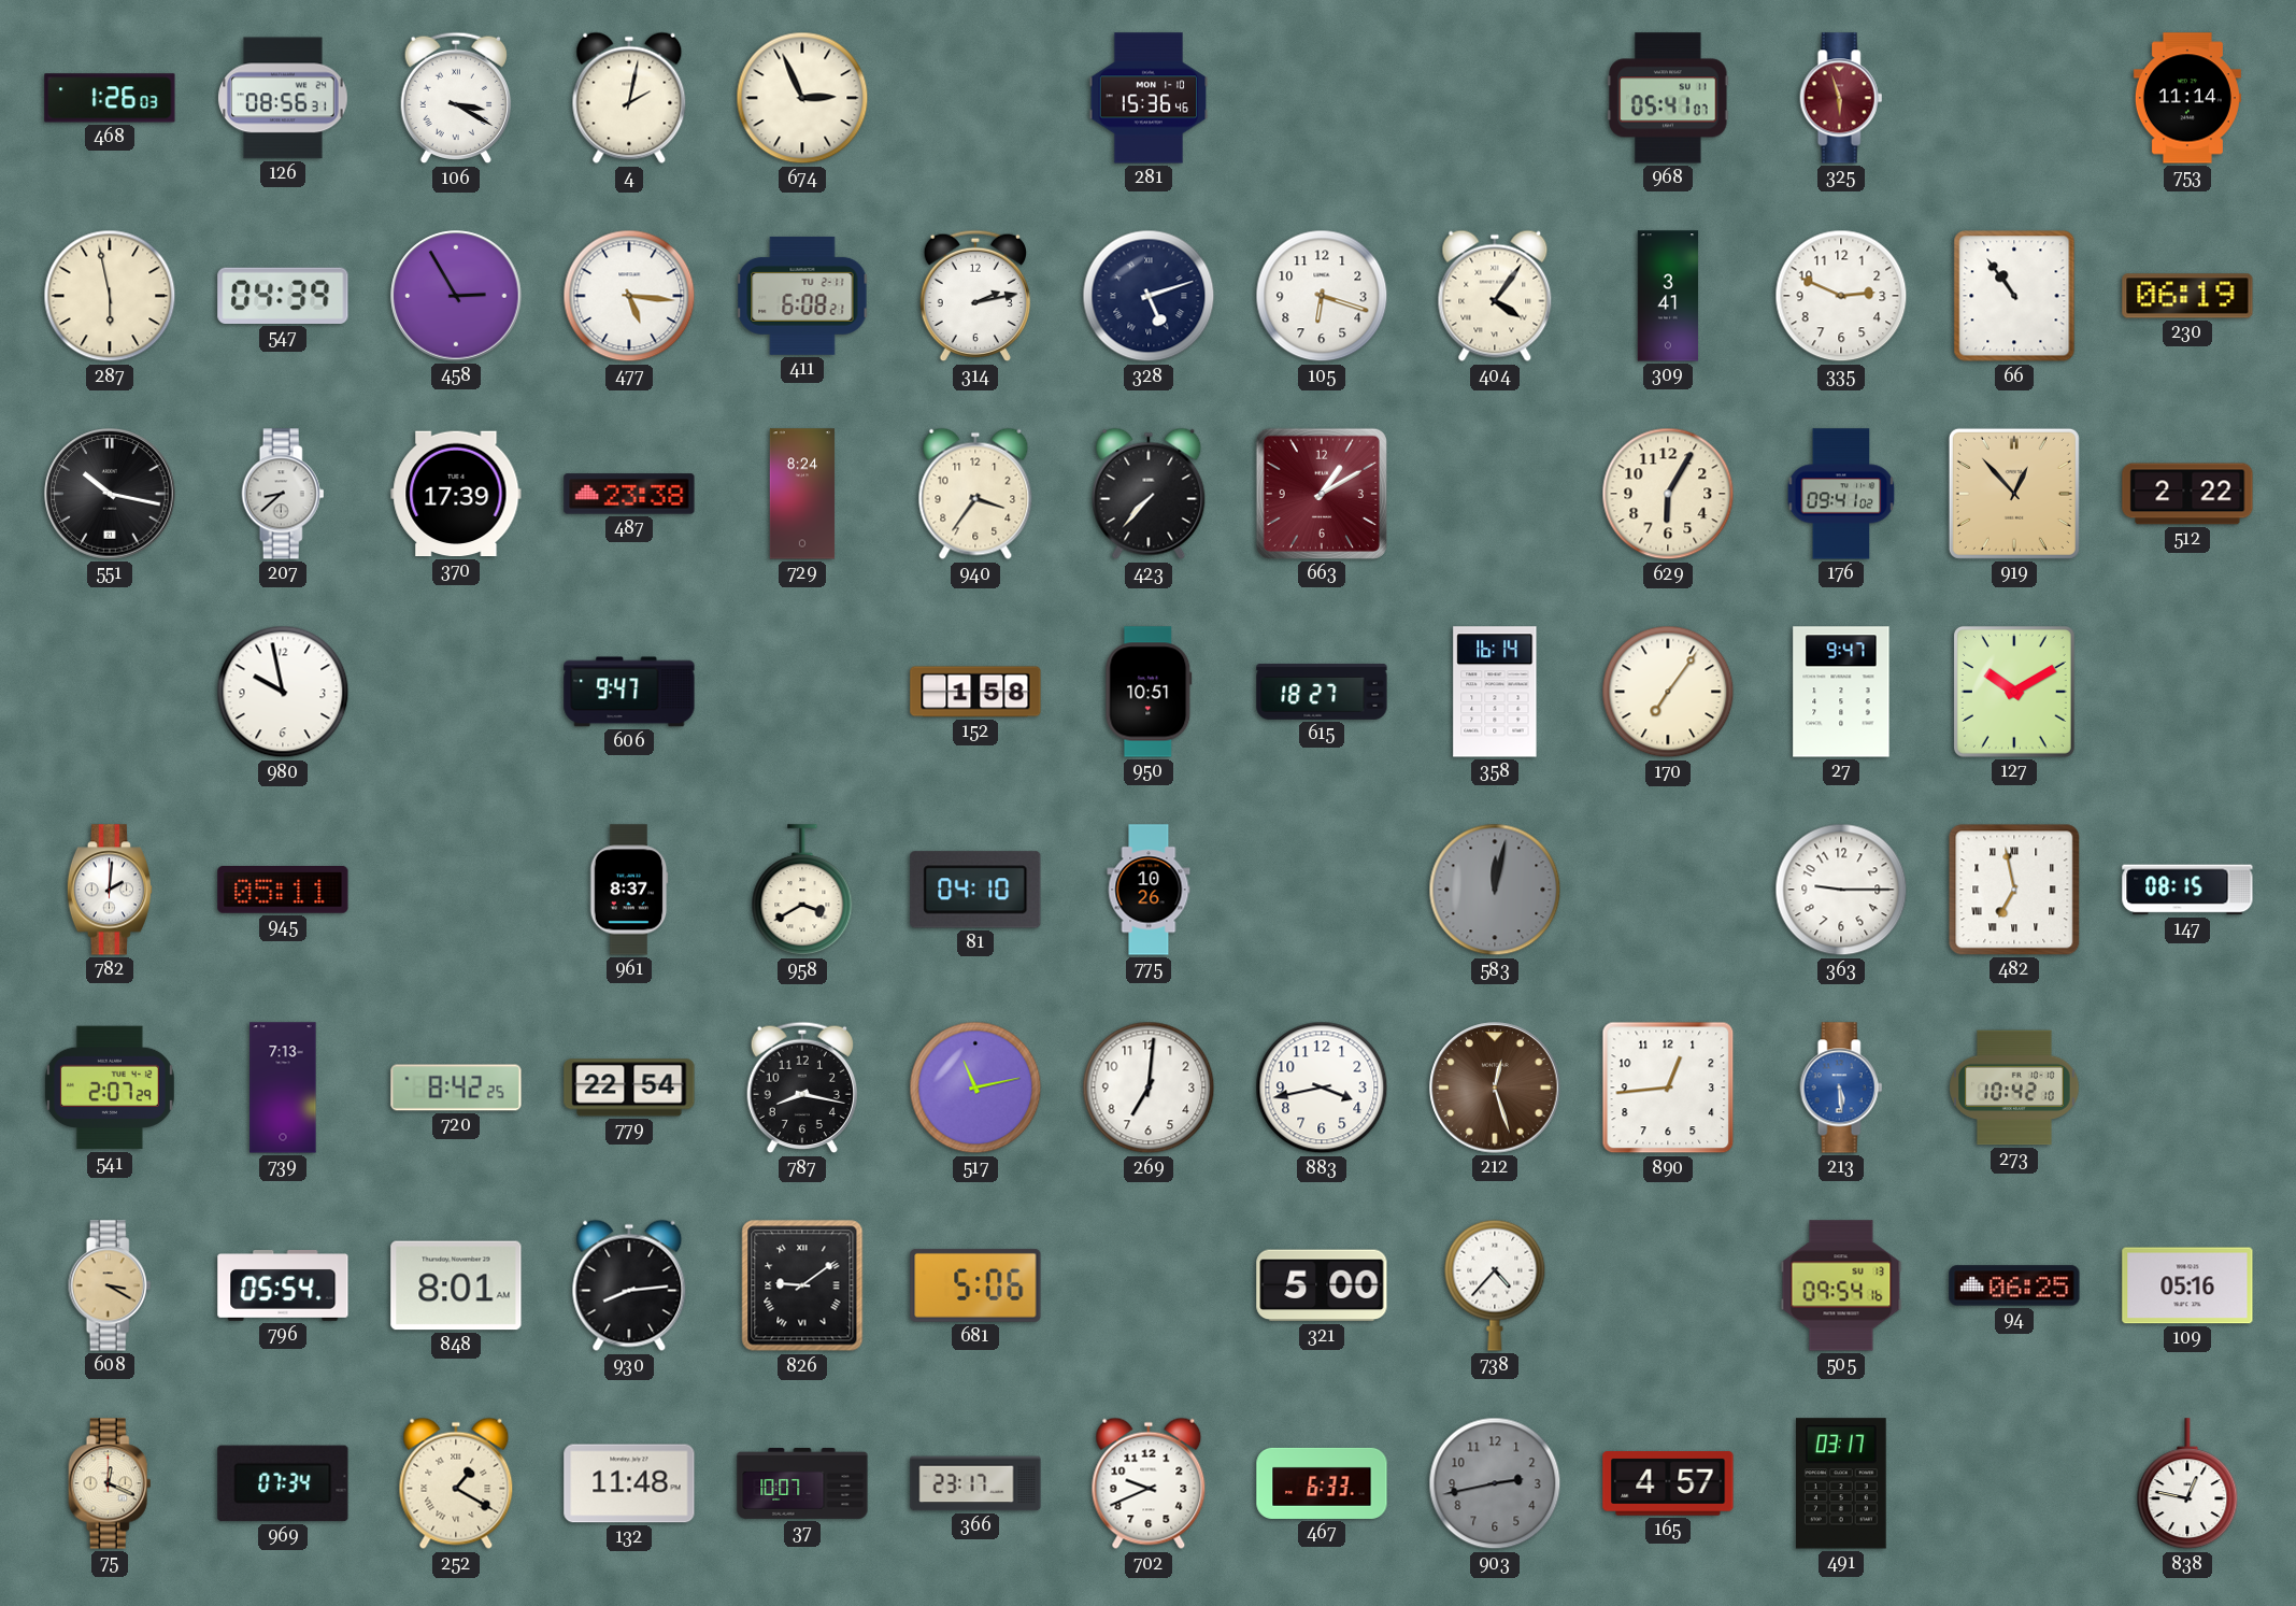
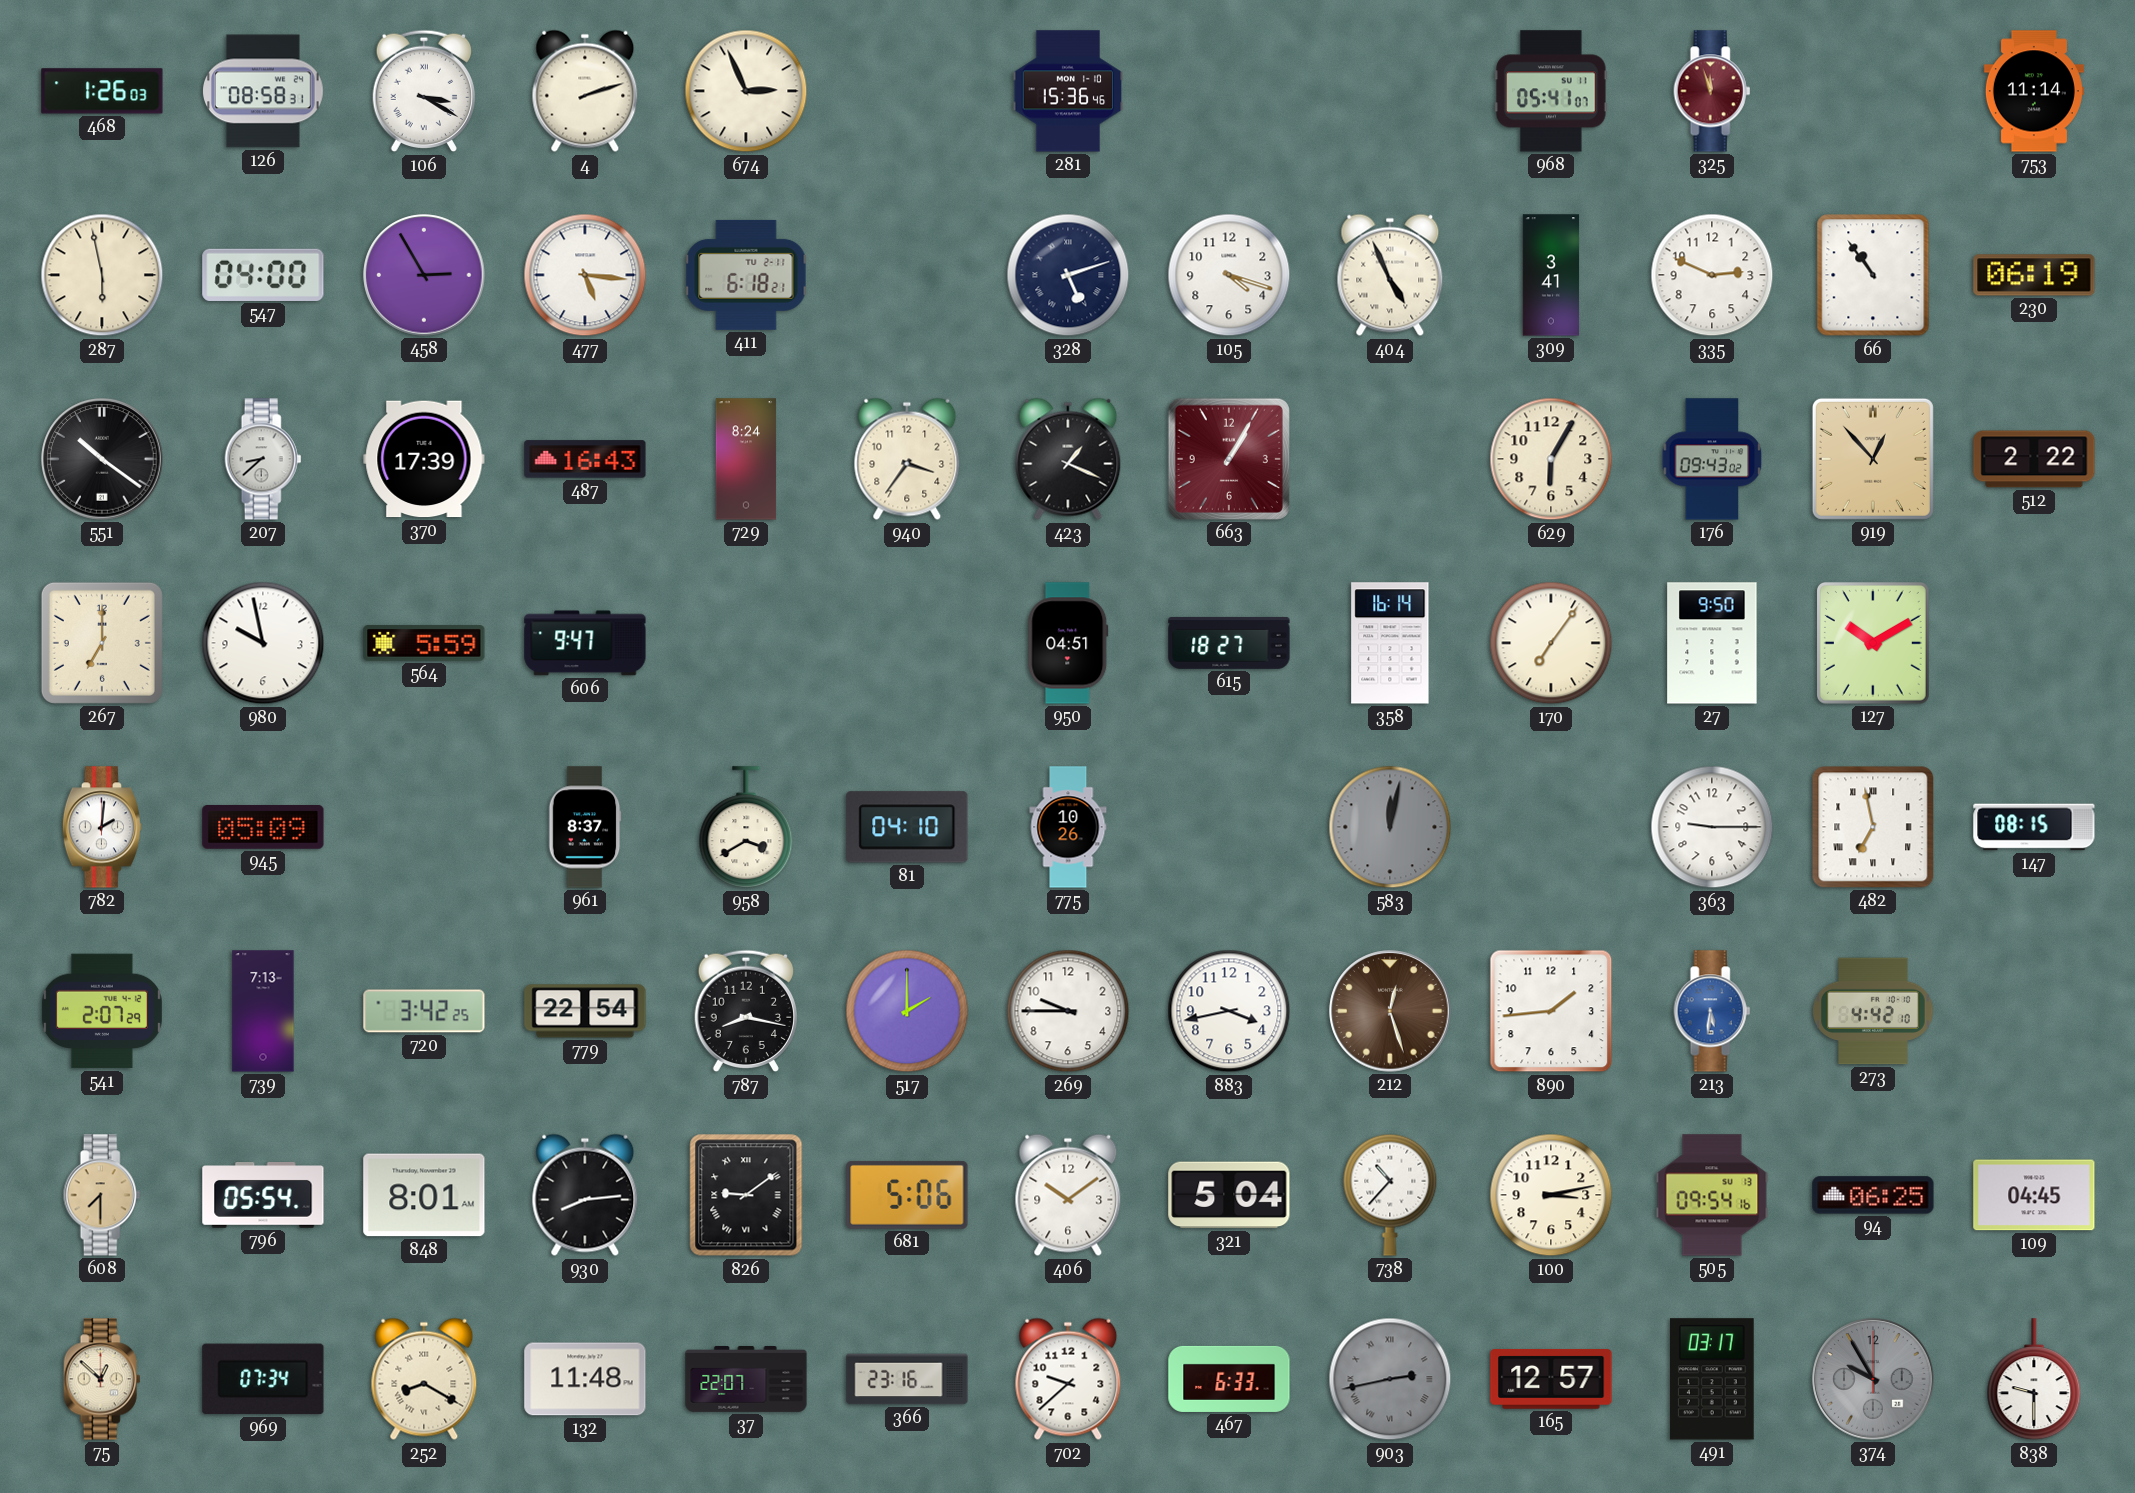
126: 08:56 -> 08:58
4: 2:02 -> 2:12
325: 5:57 -> 11:57
547: 04:39 -> 04:00
411: 6:08 -> 6:18
314: 2:13 -> none
105: 6:18 -> 4:18
404: 4:06 -> 4:56
551: 10:17 -> 10:21
487: 23:38 -> 16:43
423: 7:37 -> 1:19
663: 1:10 -> 1:05
176: 09:41 -> 09:43
267: none -> 7:00
564: none -> 5:59
152: 1:58 -> none
950: 10:51 -> 04:51
27: 9:47 -> 9:50
945: 05:11 -> 05:09
720: 8:42 -> 3:42
517: 11:13 -> 2:00
269: 7:01 -> 9:45
890: 12:44 -> 1:44
213: 5:29 -> 5:31
273: 10:42 -> 4:42
608: 3:20 -> 7:30
406: none -> 10:09
321: 5:00 -> 5:04
738: 4:37 -> 10:37
100: none -> 3:13
109: 05:16 -> 04:45
75: 12:19 -> 12:52
252: 1:20 -> 8:20
37: 10:07 -> 22:07
366: 23:17 -> 23:16
702: 9:41 -> 9:38
903 numerals: Arabic -> Roman
165: 4:57 -> 12:57
374: none -> 9:55
838: 12:47 -> 9:30
